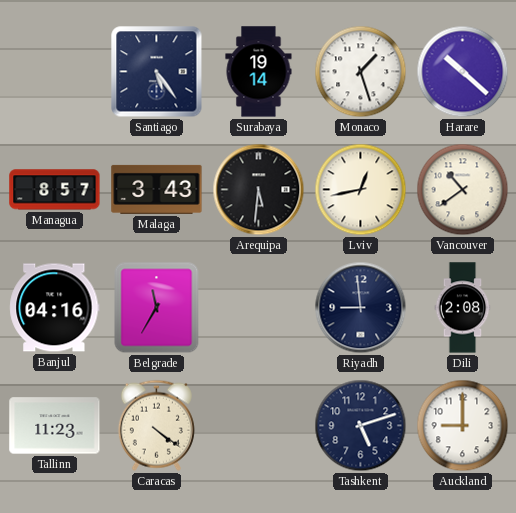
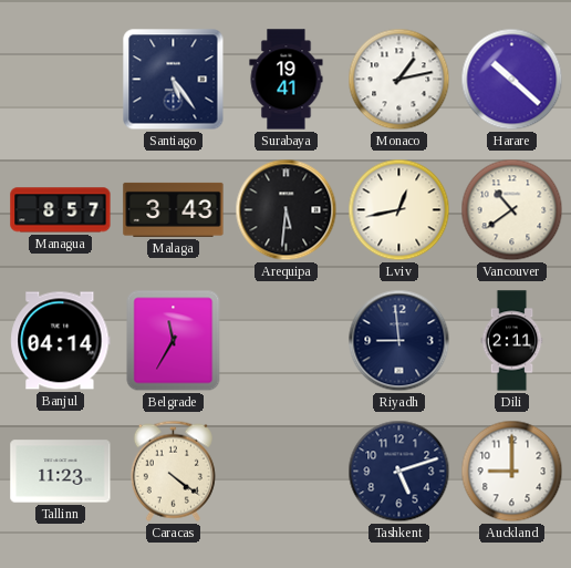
Surabaya: 19:14 -> 19:41
Monaco: 1:27 -> 1:13
Banjul: 04:16 -> 04:14
Dili: 2:08 -> 2:11
